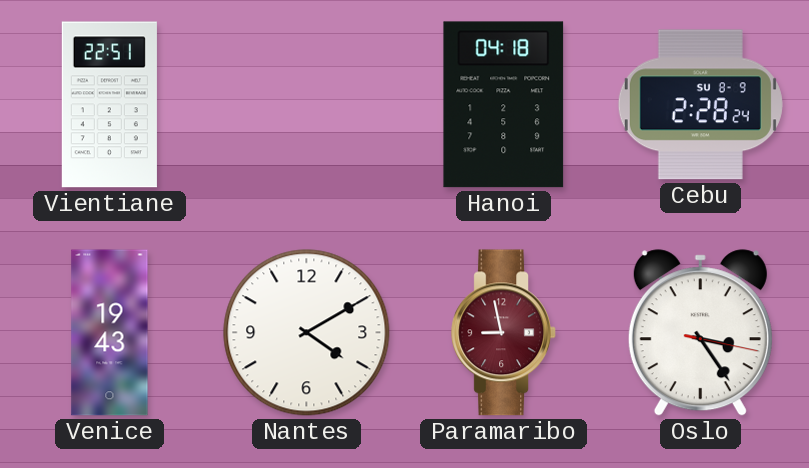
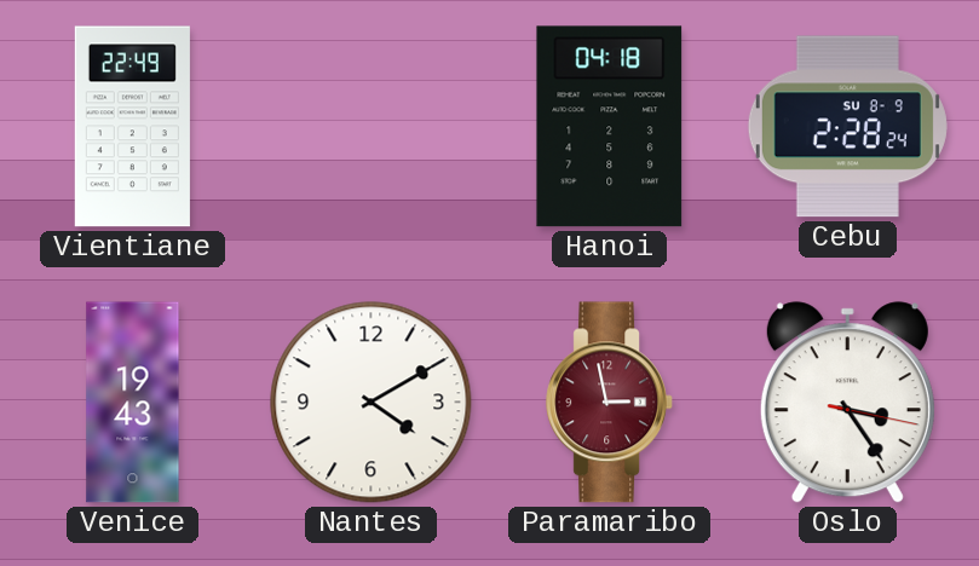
Vientiane: 22:51 -> 22:49
Paramaribo: 8:58 -> 2:58
